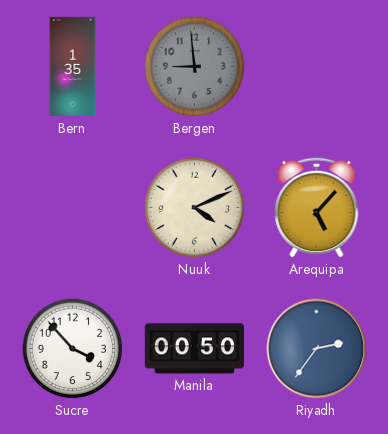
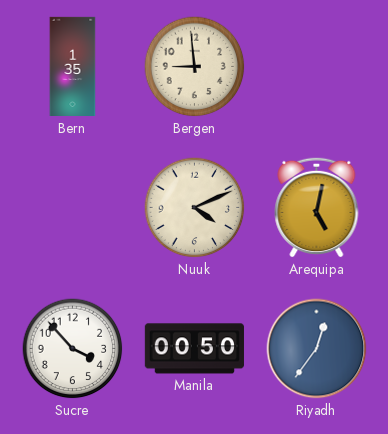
Bergen dial: grey -> cream
Arequipa: 5:07 -> 5:02
Riyadh: 2:36 -> 12:36
